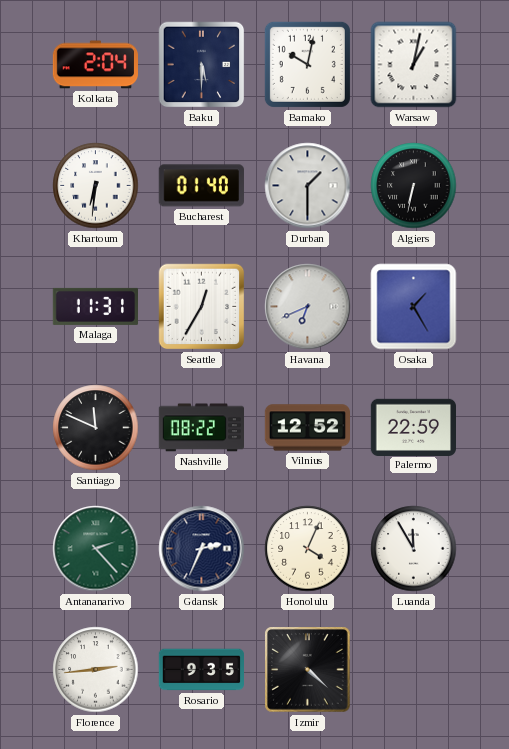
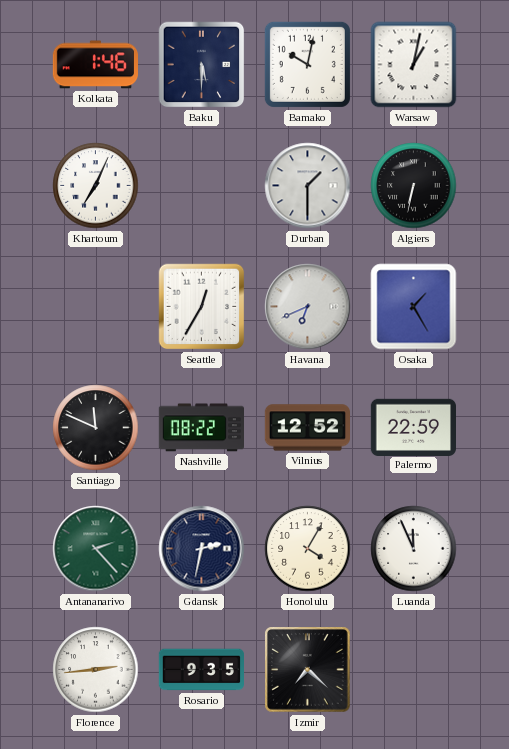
Kolkata: 2:04 -> 1:46
Khartoum: 6:31 -> 7:04
Bucharest: 01:40 -> none
Malaga: 11:31 -> none
Gdansk: 2:34 -> 2:32
Honolulu: 4:04 -> 4:05
Luanda: 11:55 -> 11:56
Izmir: 4:22 -> 7:22
